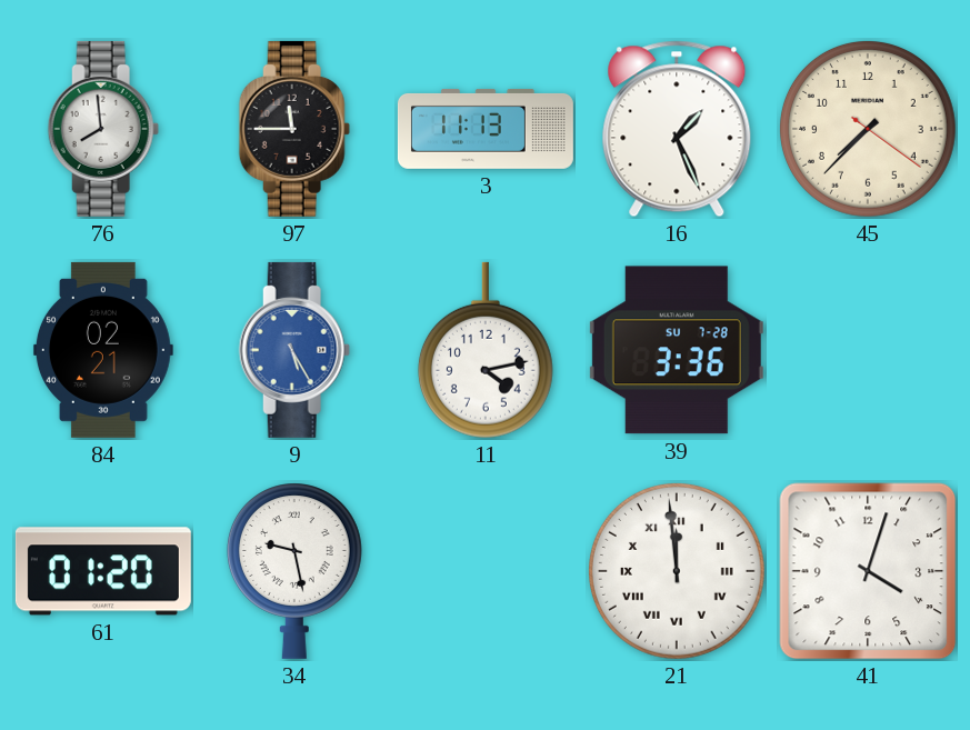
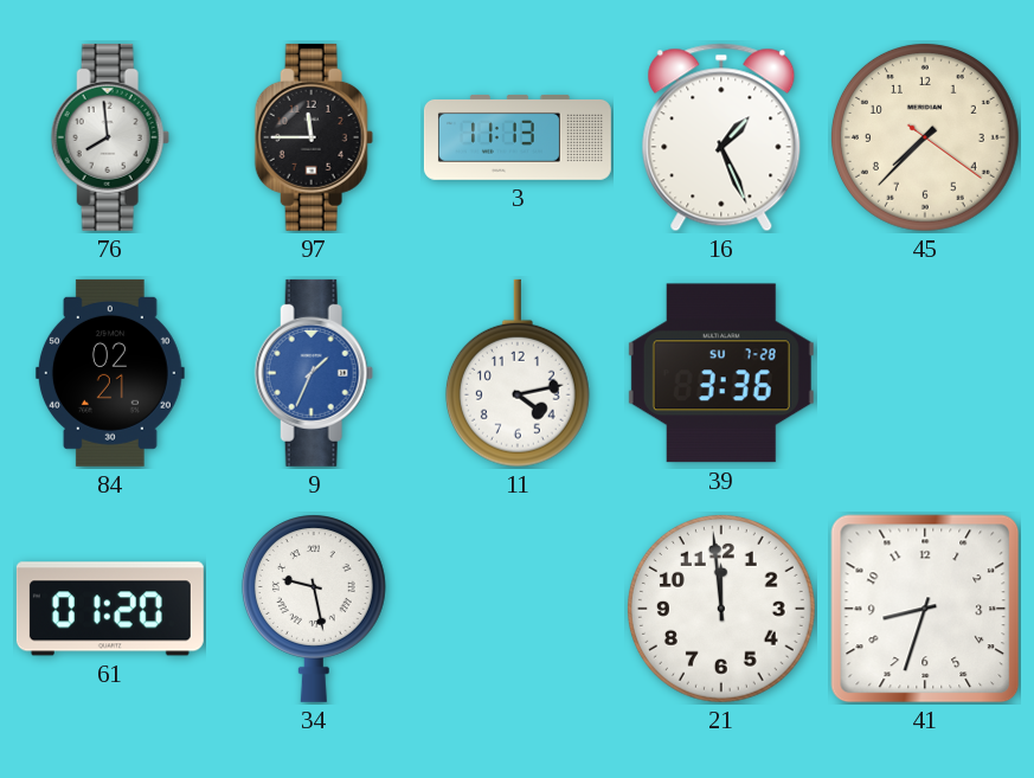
9: 5:25 -> 1:34
21 numerals: Roman -> Arabic
41: 4:03 -> 8:33
